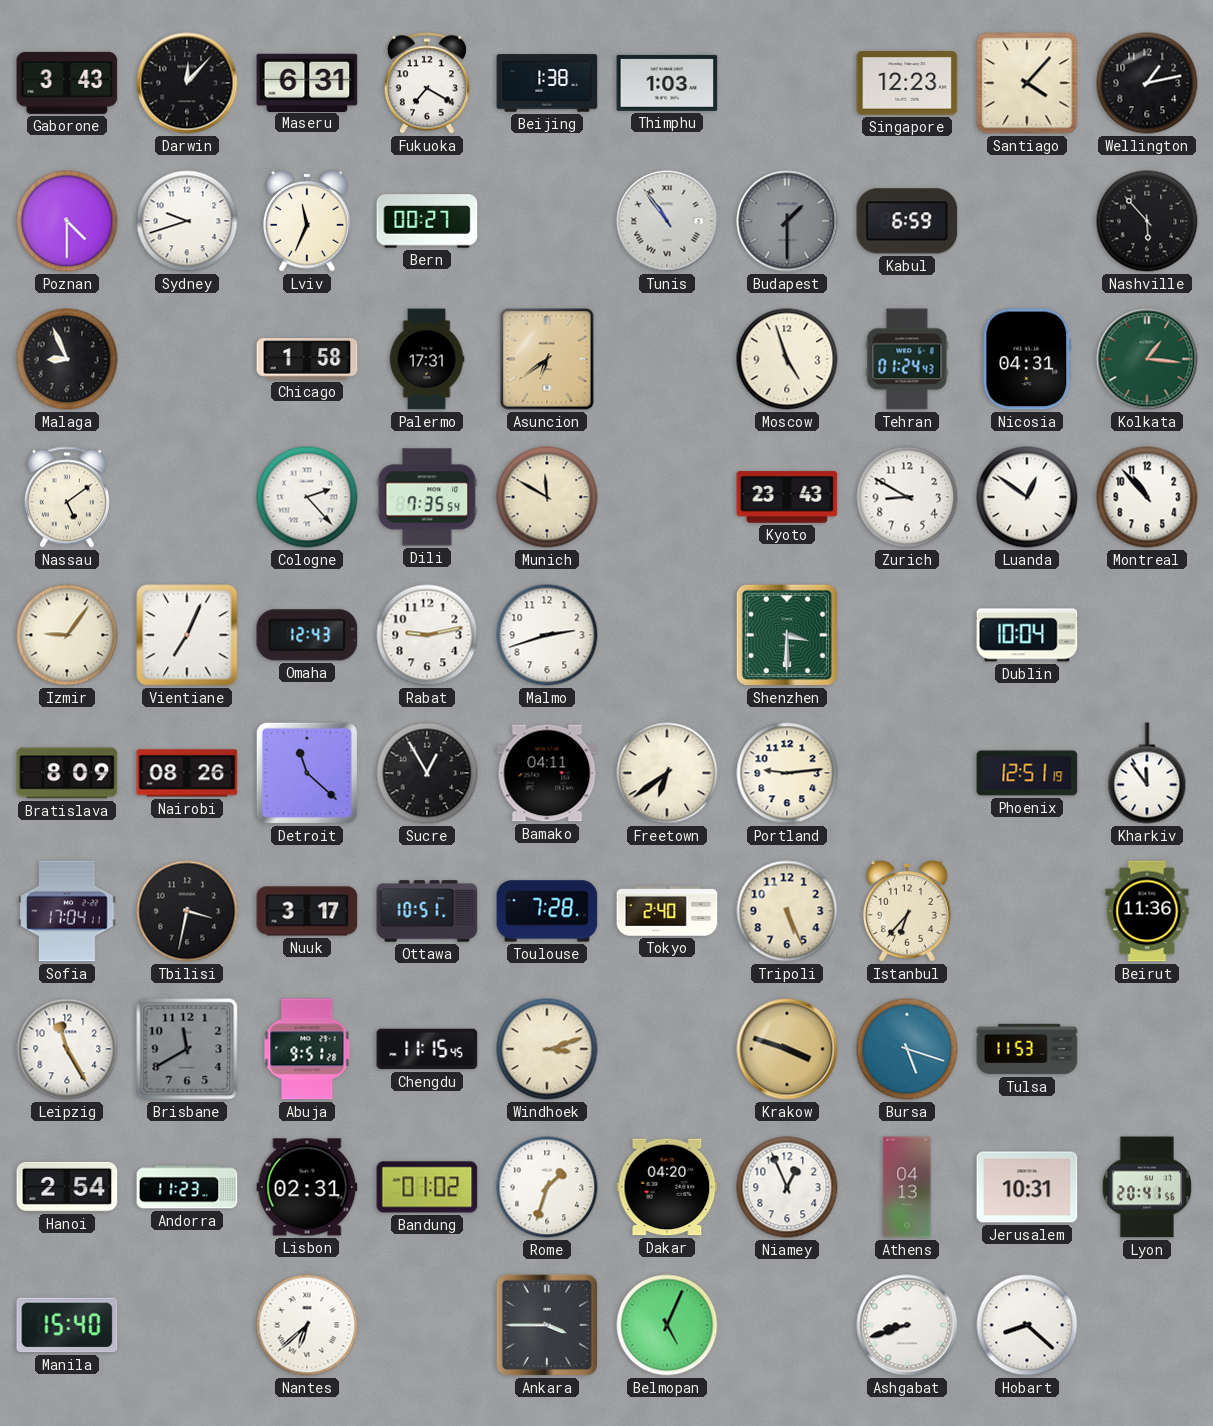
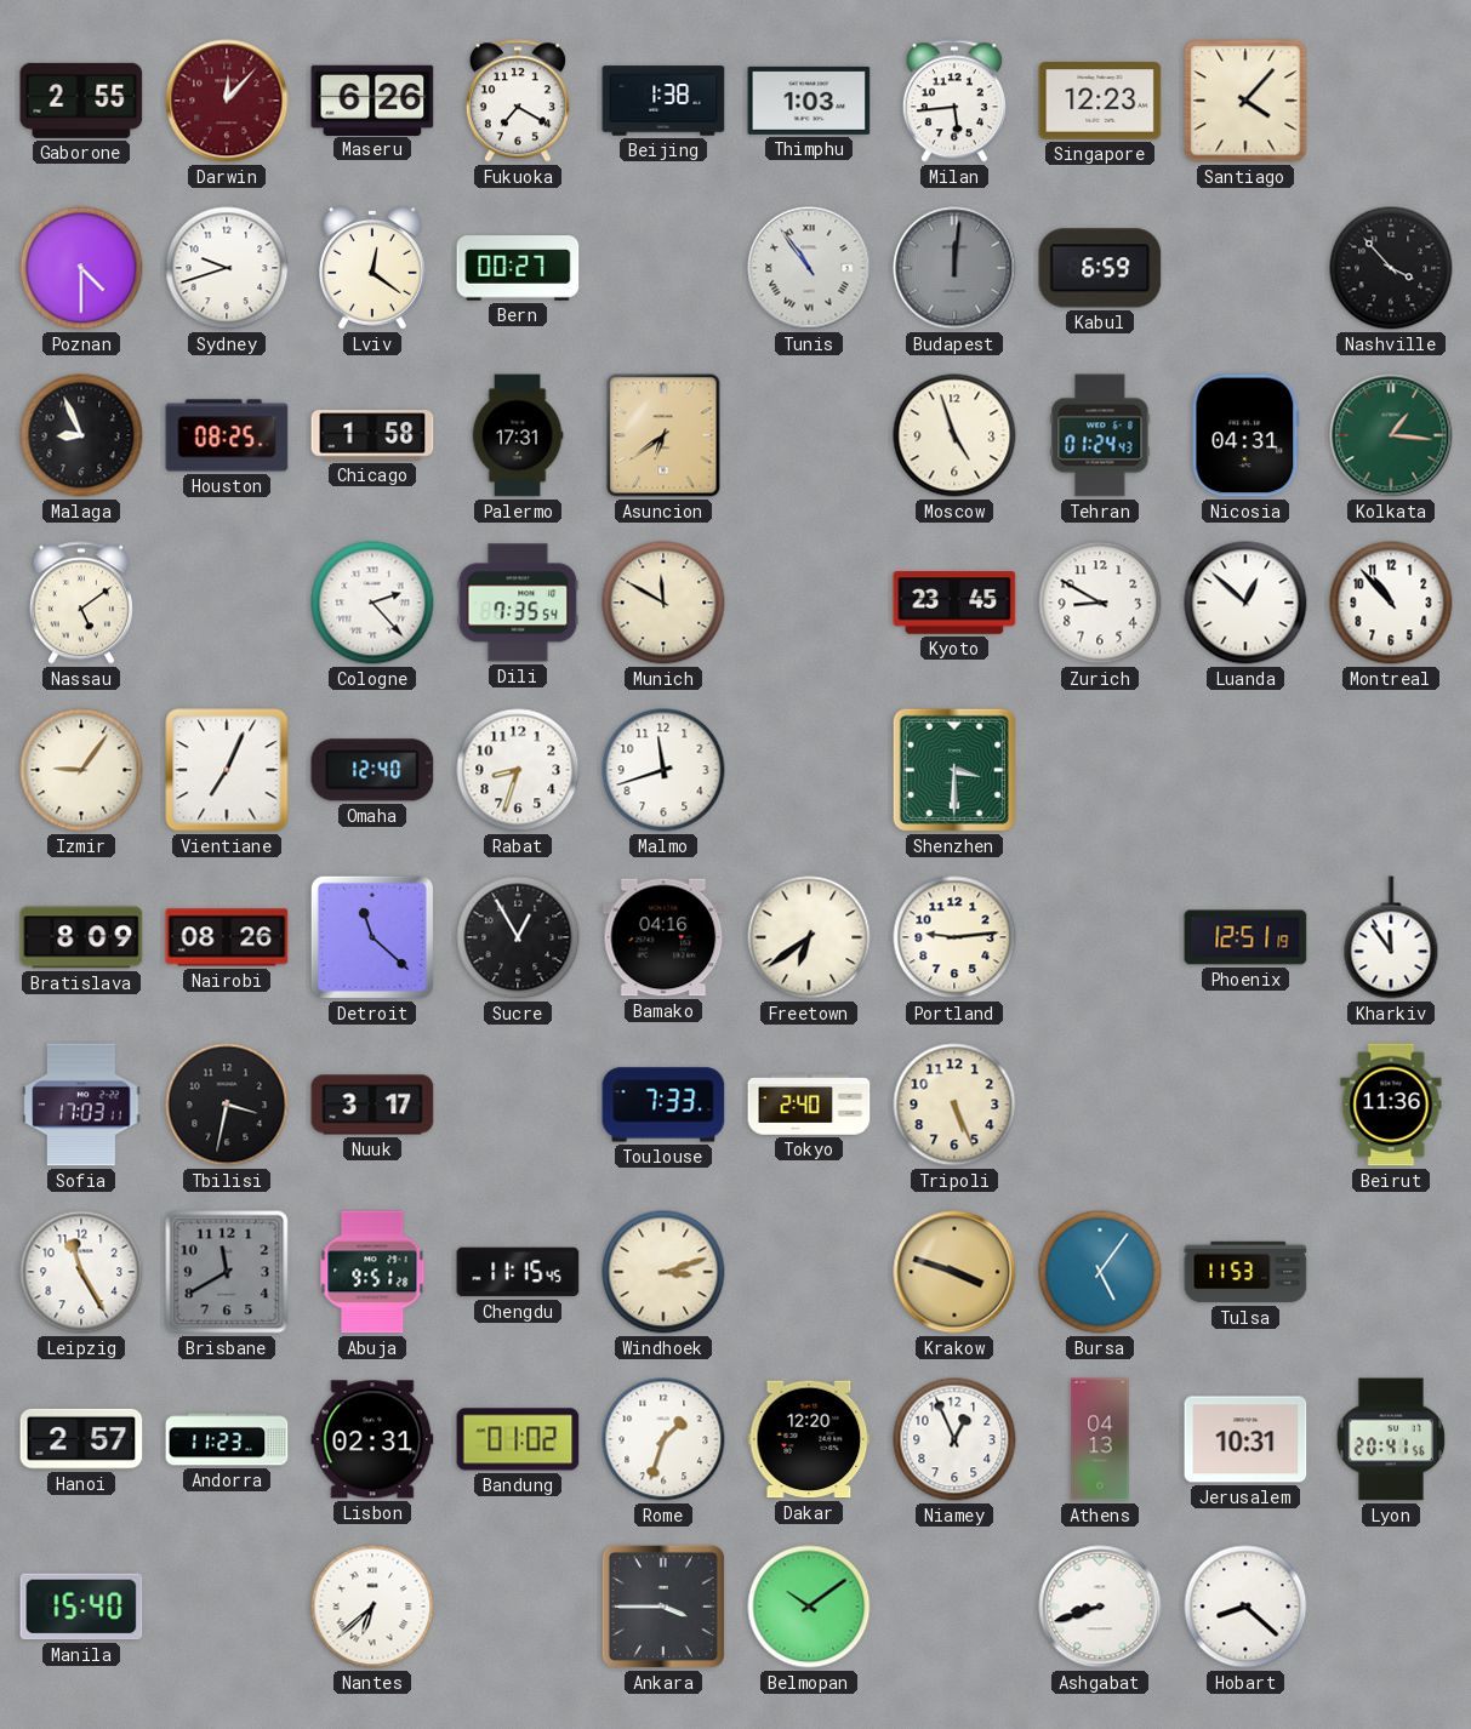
Gaborone: 3:43 -> 2:55
Darwin dial: black -> burgundy
Maseru: 6:31 -> 6:26
Milan: none -> 5:44
Wellington: 1:13 -> none
Lviv: 11:34 -> 12:21
Budapest: 1:30 -> 12:01
Nashville: 5:53 -> 3:53
Houston: none -> 08:25
Kyoto: 23:43 -> 23:45
Luanda: 12:51 -> 12:52
Omaha: 12:43 -> 12:40
Rabat: 9:13 -> 8:33
Malmo: 2:42 -> 11:42
Dublin: 10:04 -> none
Bamako: 04:11 -> 04:16
Sofia: 17:04 -> 17:03
Ottawa: 10:51 -> none
Toulouse: 7:28 -> 7:33
Istanbul: 6:37 -> none
Bursa: 5:18 -> 5:06
Hanoi: 2:54 -> 2:57
Dakar: 04:20 -> 12:20
Belmopan: 5:04 -> 10:09
